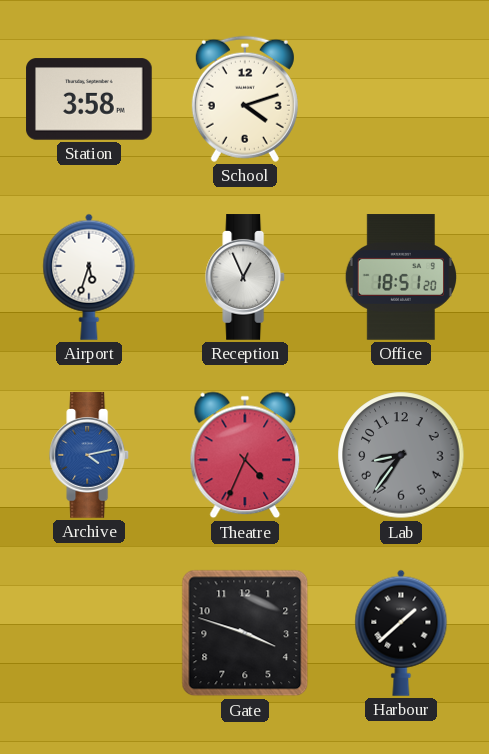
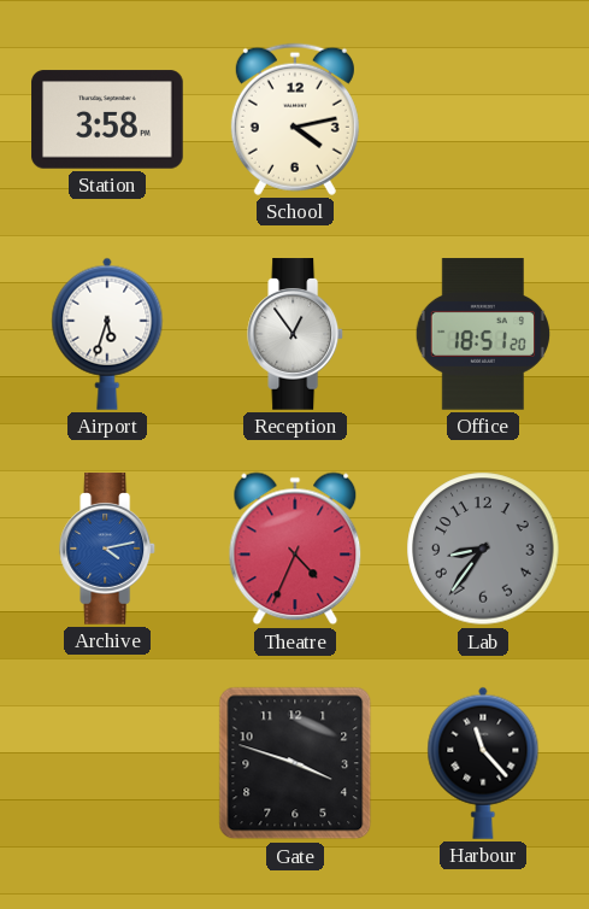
School: 4:12 -> 4:13
Reception: 12:56 -> 12:54
Harbour: 1:38 -> 11:23
